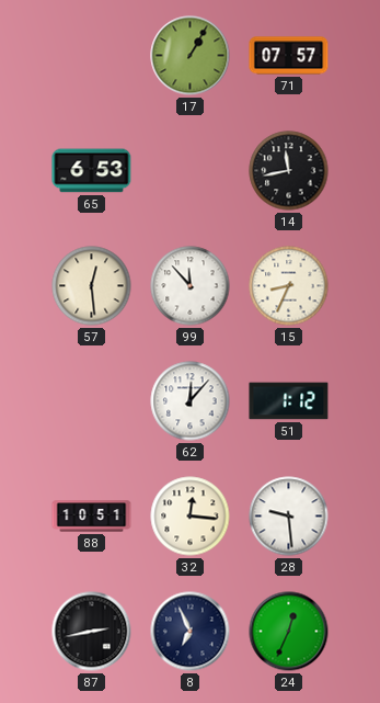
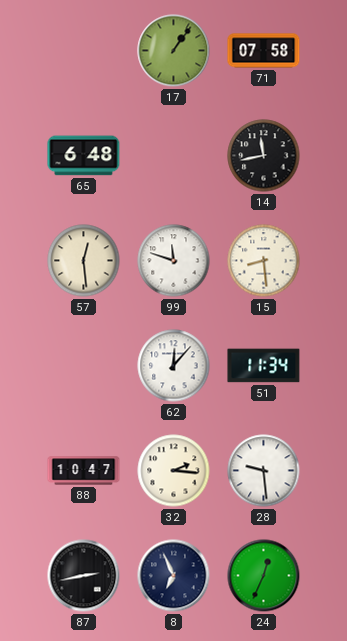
17: 1:05 -> 1:06
71: 07:57 -> 07:58
65: 6:53 -> 6:48
99: 11:53 -> 11:48
15: 8:34 -> 8:29
51: 1:12 -> 11:34
88: 10:51 -> 10:47
32: 12:16 -> 2:16
